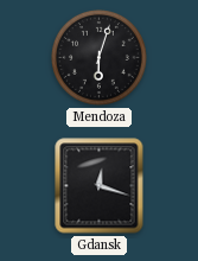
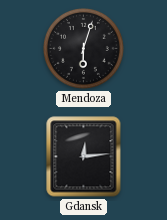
Gdansk: 12:18 -> 12:14
